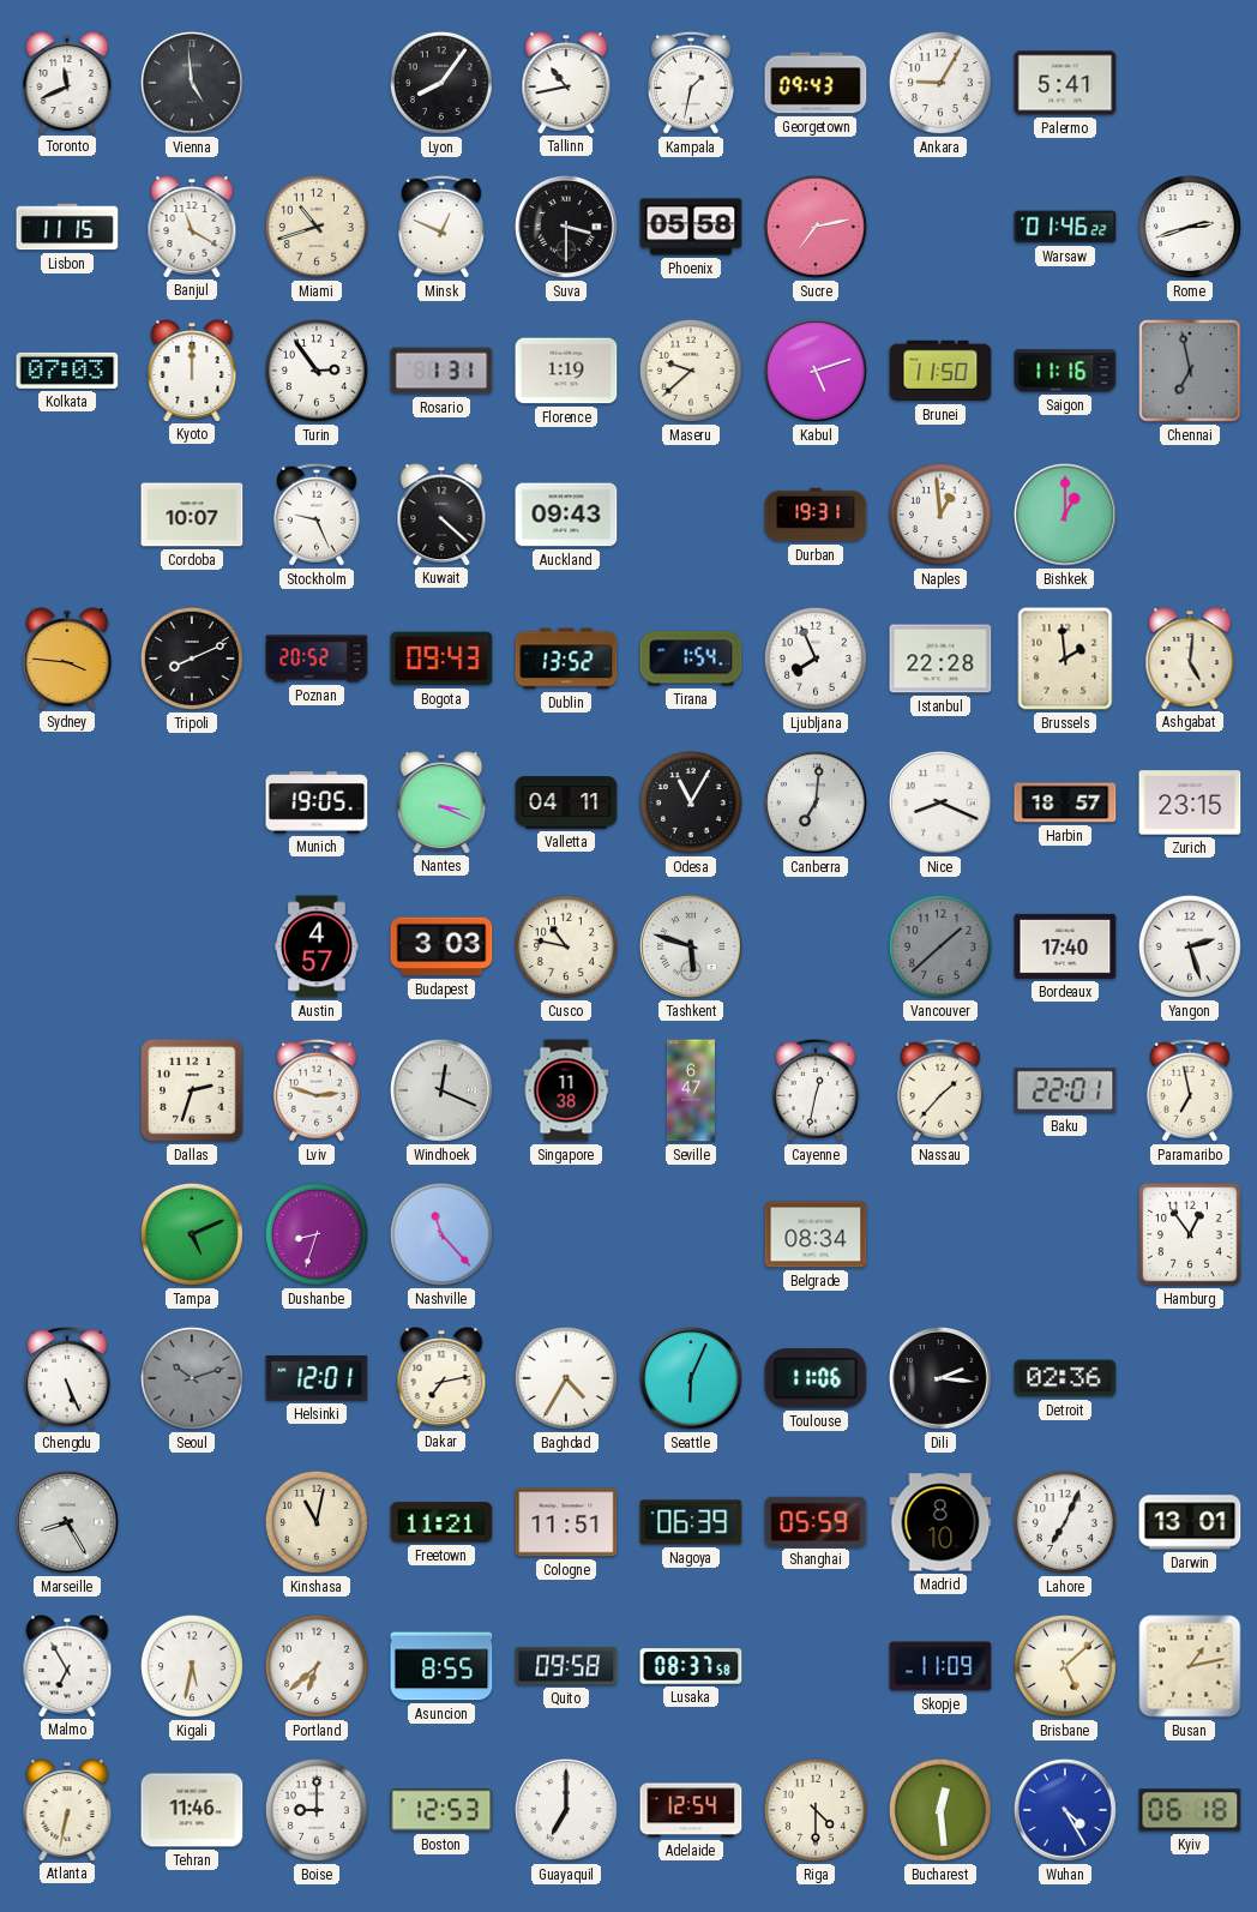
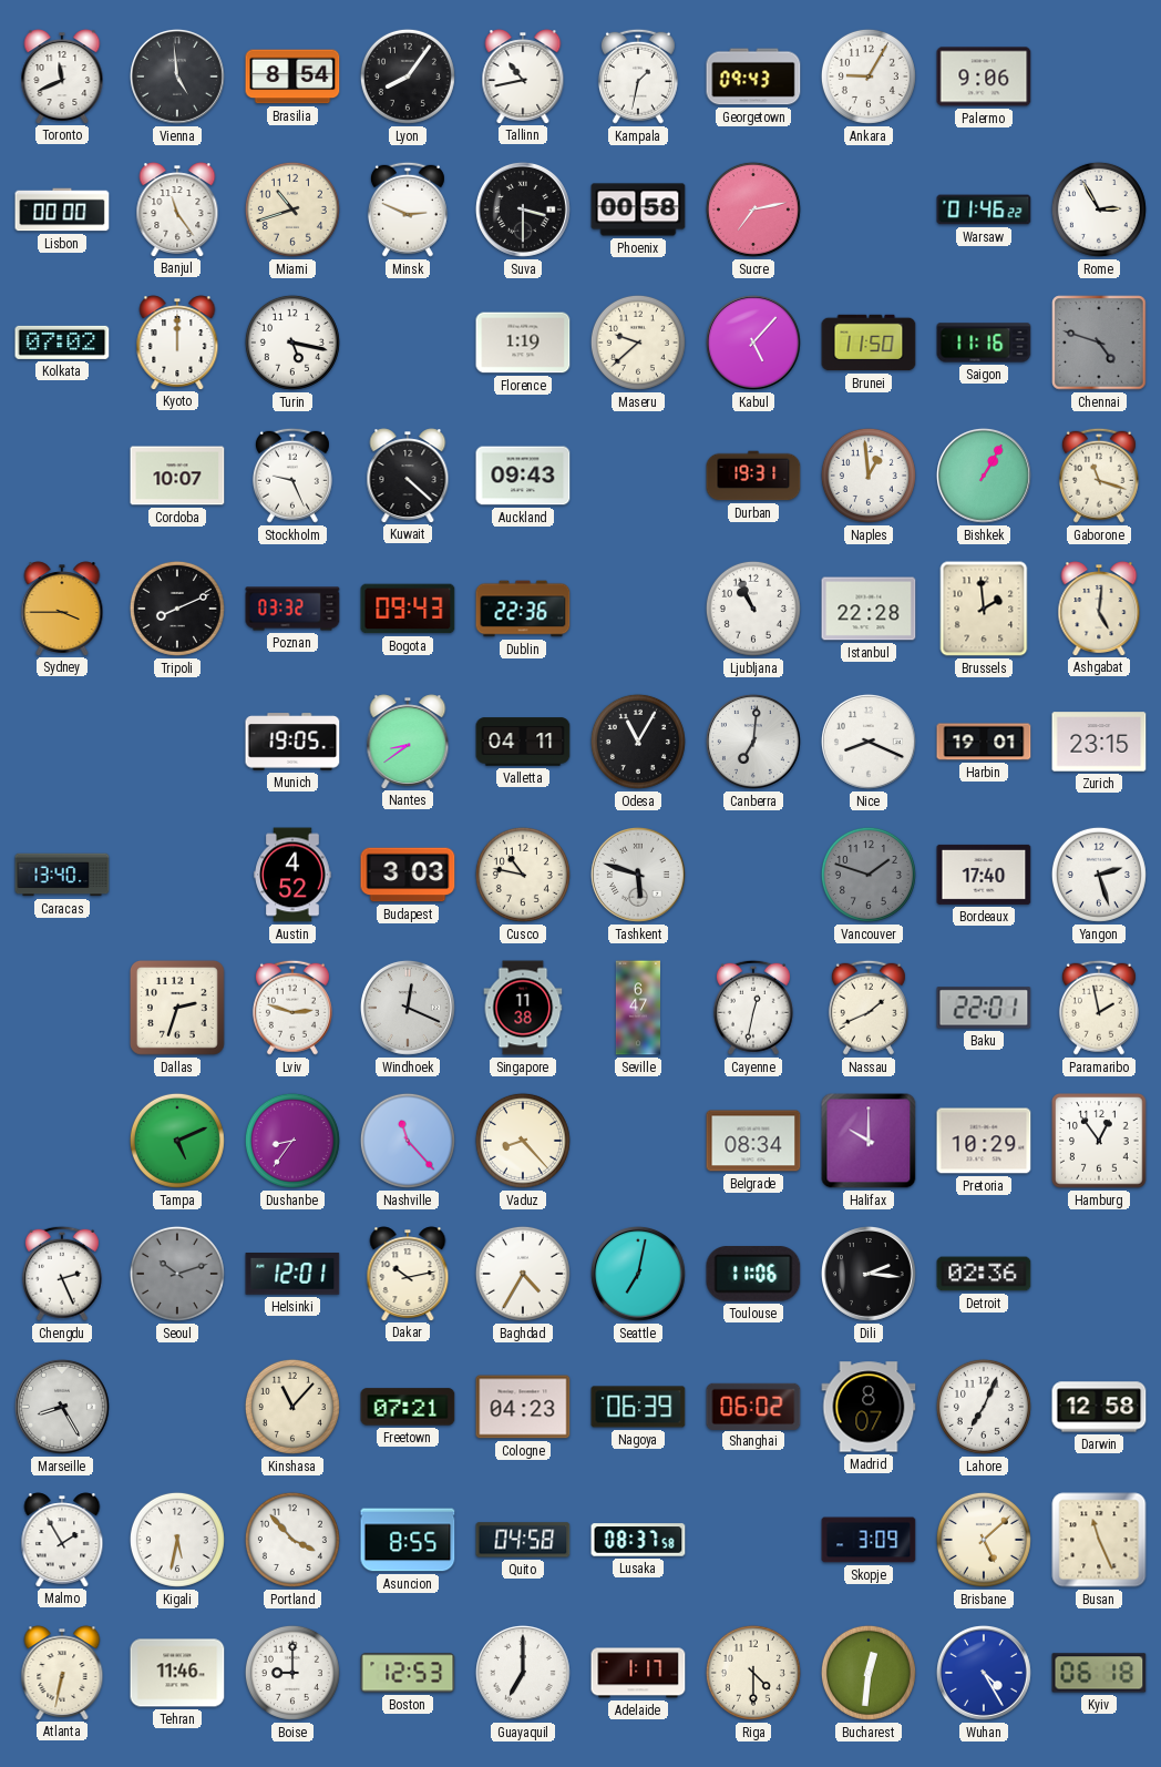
Brasilia: none -> 8:54
Palermo: 5:41 -> 9:06
Lisbon: 11:15 -> 00:00
Banjul: 11:20 -> 11:24
Minsk: 12:49 -> 2:49
Phoenix: 05:58 -> 00:58
Rome: 2:42 -> 2:55
Kolkata: 07:03 -> 07:02
Turin: 2:54 -> 5:17
Rosario: 1:31 -> none
Kabul: 5:12 -> 5:07
Chennai: 6:58 -> 4:48
Bishkek: 1:00 -> 1:05
Gaborone: none -> 11:18
Sydney: 3:46 -> 3:45
Poznan: 20:52 -> 03:32
Dublin: 13:52 -> 22:36
Tirana: 1:54 -> none
Ljubljana: 7:56 -> 10:56
Nantes: 3:19 -> 8:39
Harbin: 18:57 -> 19:01
Caracas: none -> 13:40
Austin: 4:57 -> 4:52
Vancouver: 1:38 -> 1:48
Nassau: 1:37 -> 1:41
Paramaribo: 6:58 -> 1:58
Dushanbe: 8:33 -> 8:36
Vaduz: none -> 8:23
Halifax: none -> 10:00
Pretoria: none -> 10:29
Chengdu: 5:26 -> 2:26
Dakar: 7:13 -> 10:13
Seattle: 6:04 -> 7:02
Kinshasa: 11:02 -> 11:07
Freetown: 11:21 -> 07:21
Cologne: 11:51 -> 04:23
Shanghai: 05:59 -> 06:02
Madrid: 8:10 -> 8:07
Darwin: 13:01 -> 12:58
Malmo: 6:55 -> 1:55
Portland: 6:38 -> 3:53
Quito: 09:58 -> 04:58
Skopje: 11:09 -> 3:09
Busan: 1:13 -> 11:26
Adelaide: 12:54 -> 1:17
Bucharest: 12:29 -> 12:31
